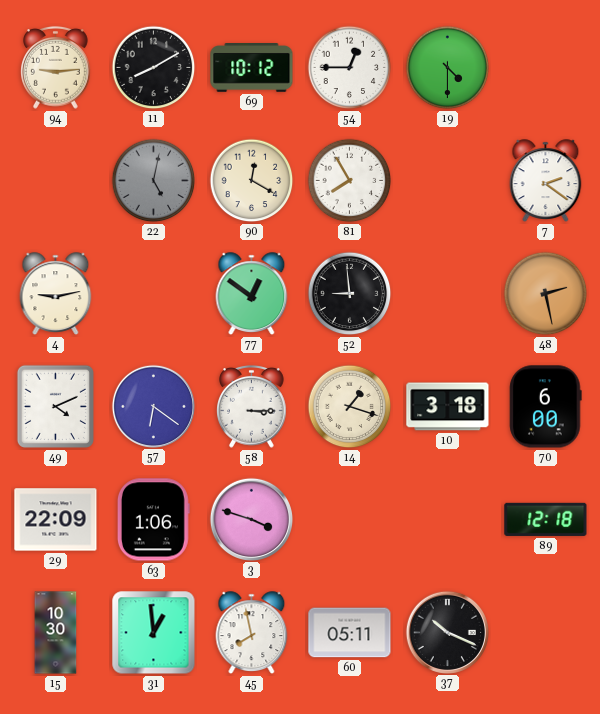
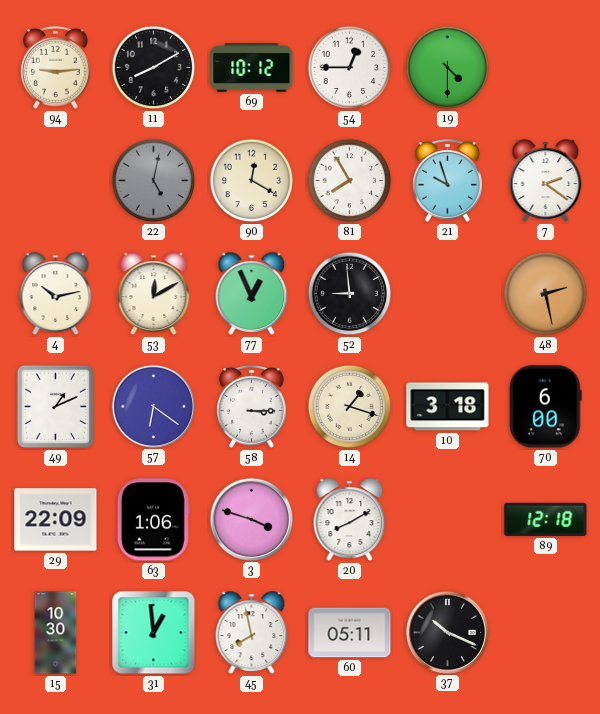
21: none -> 9:57
4: 9:13 -> 10:13
53: none -> 12:10
77: 12:51 -> 12:56
49: 4:11 -> 1:11
20: none -> 8:10
